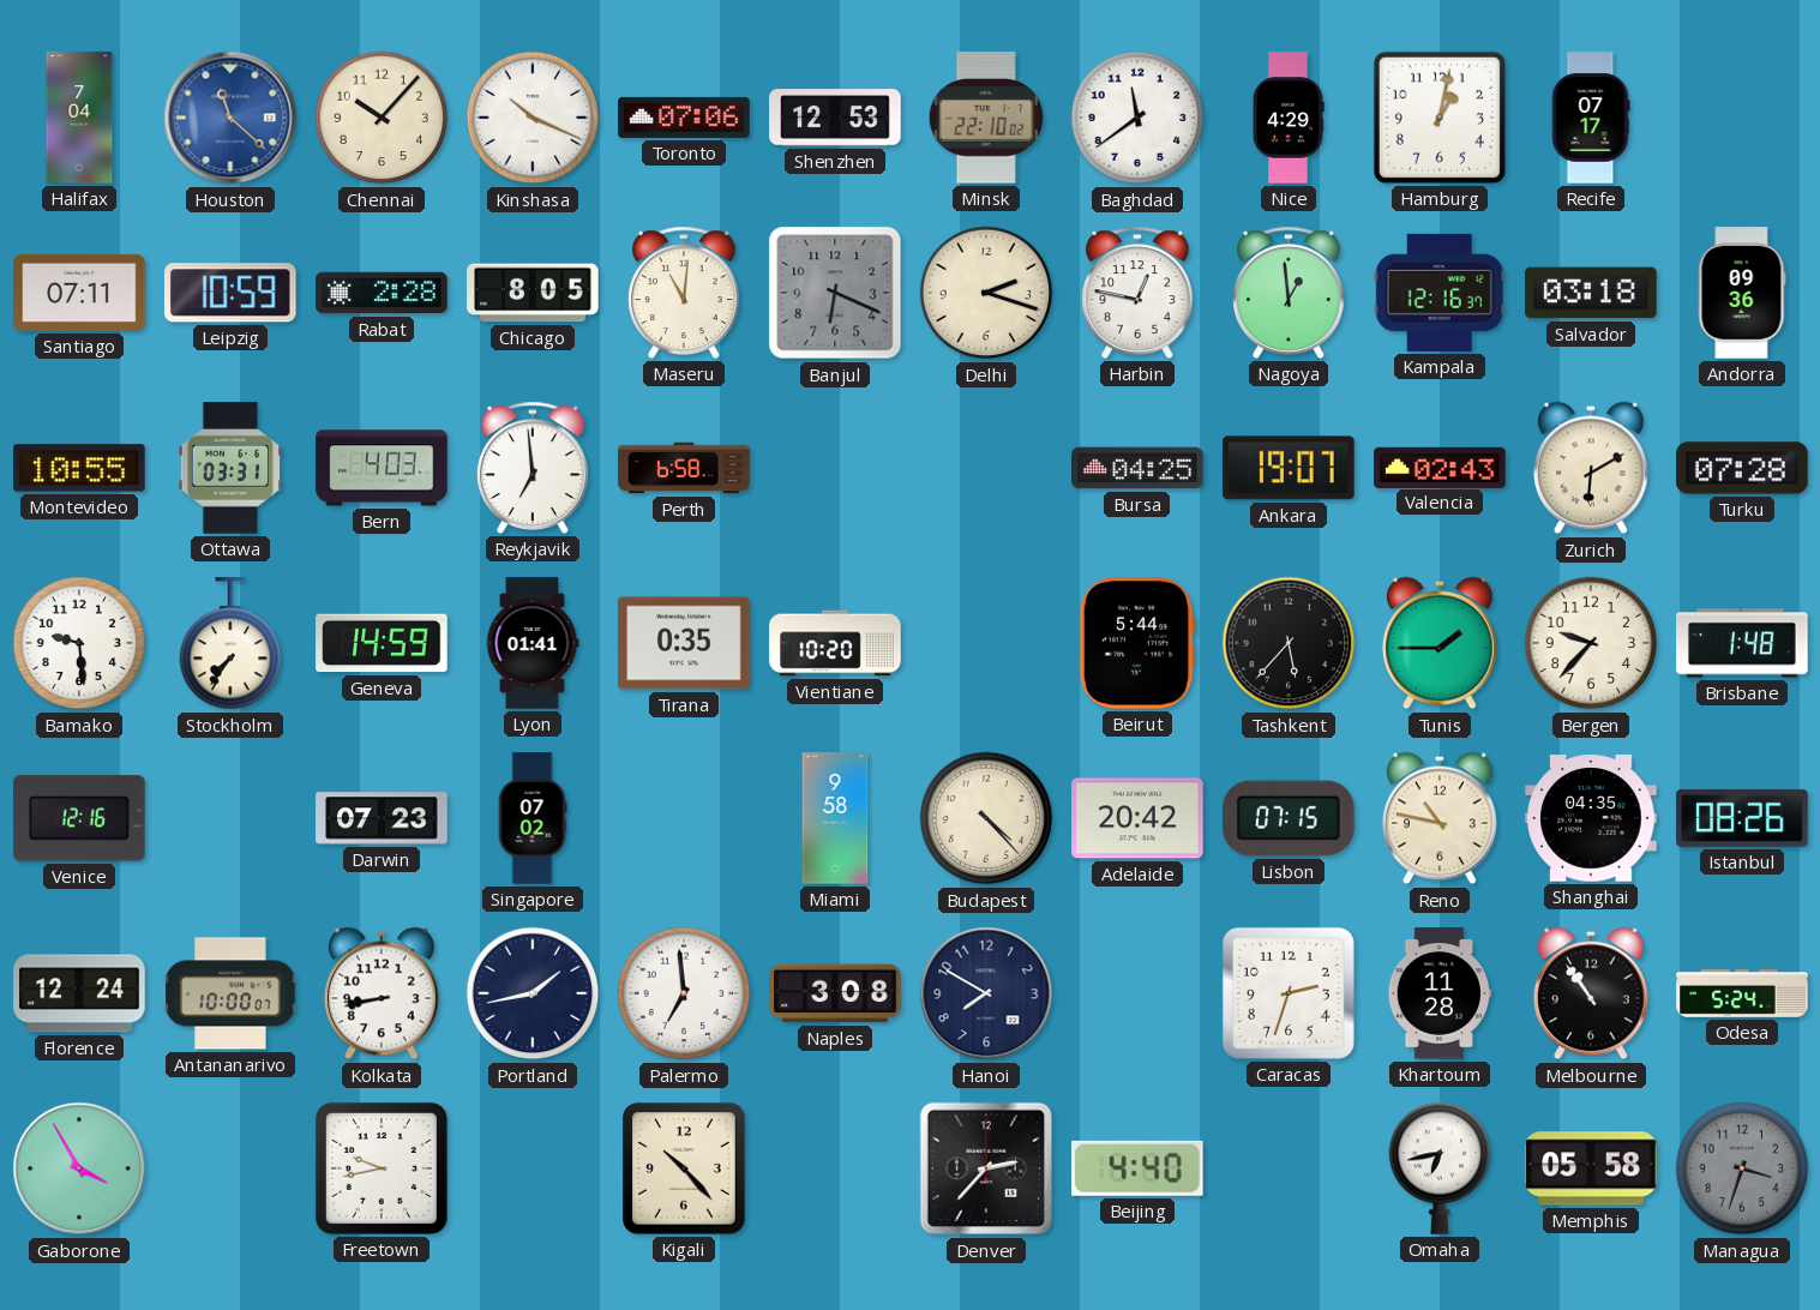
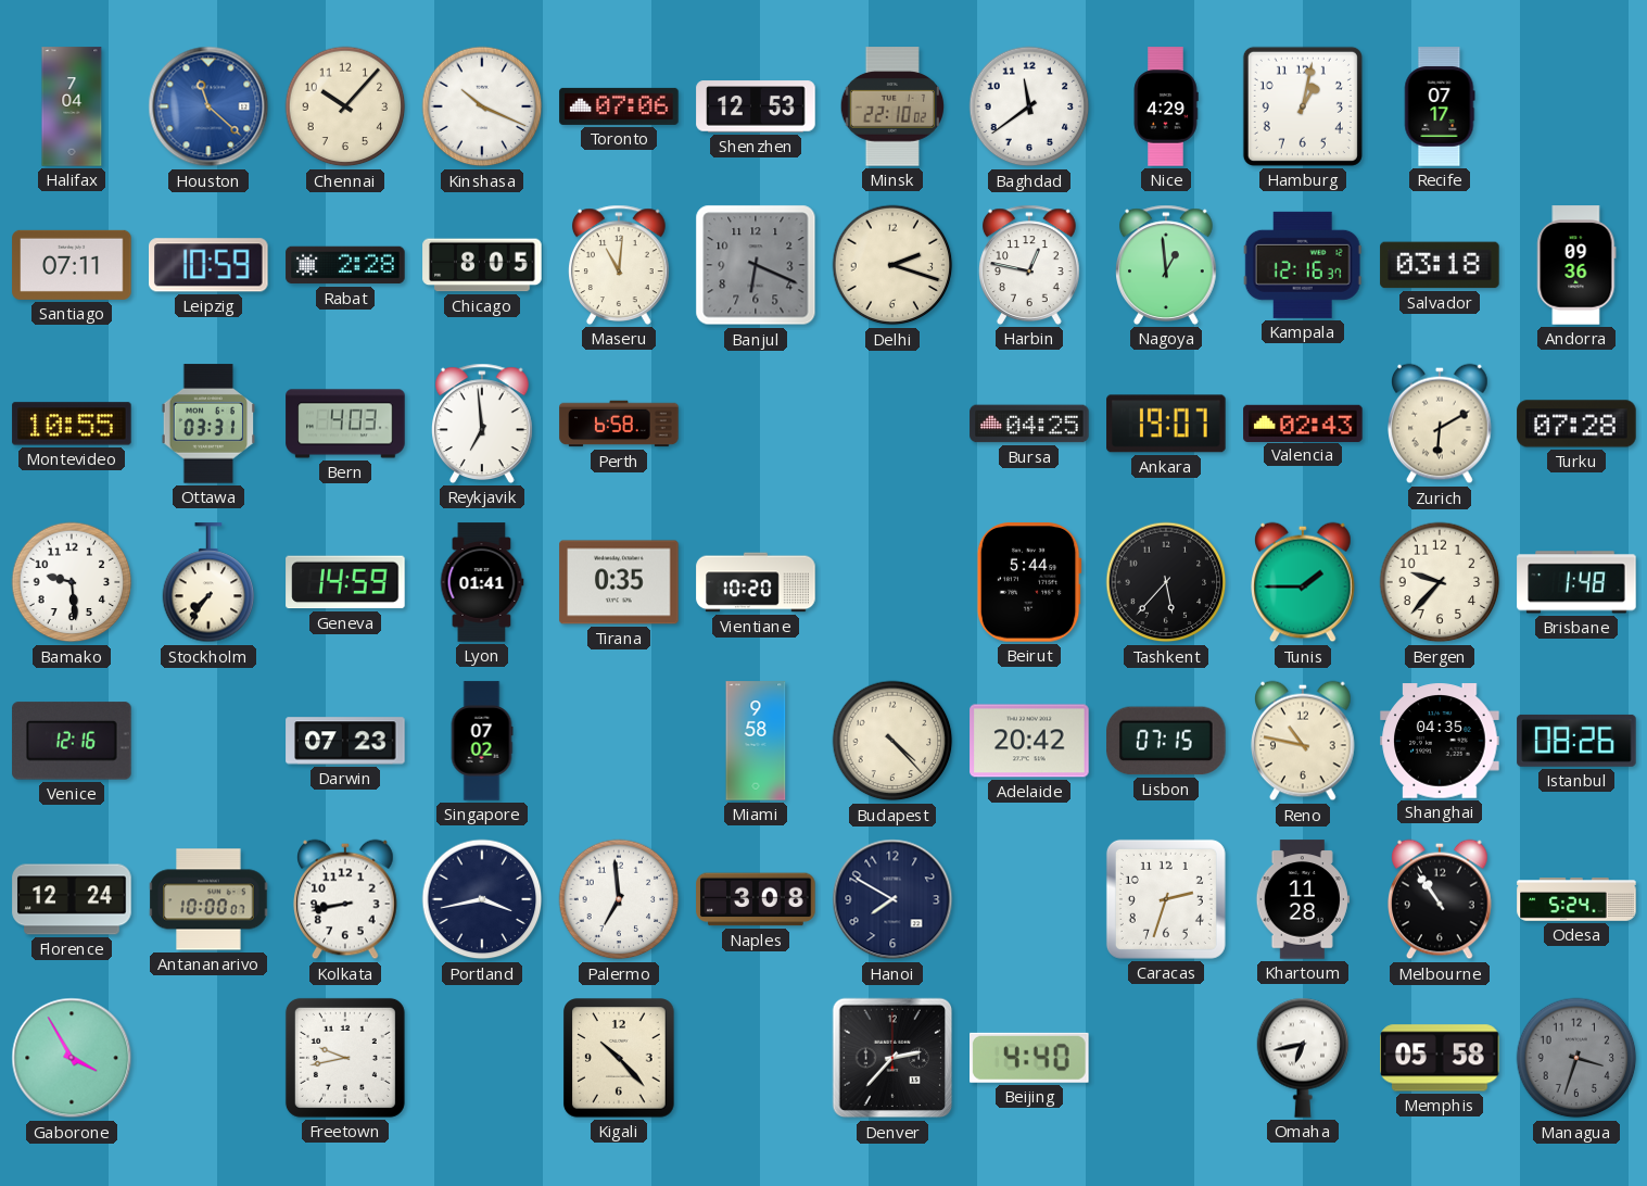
Portland: 1:43 -> 3:43
